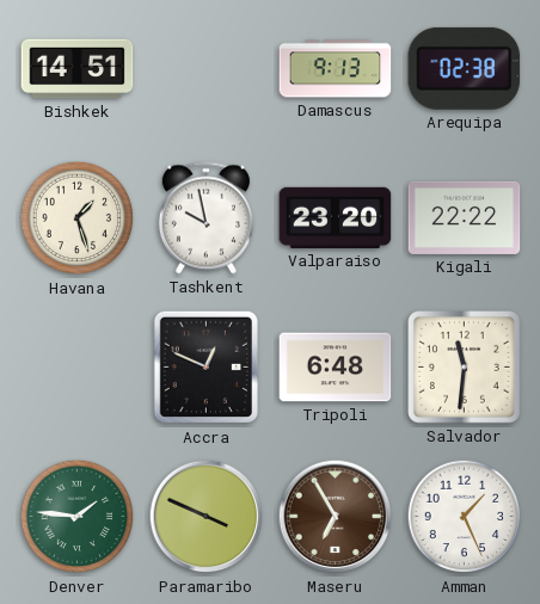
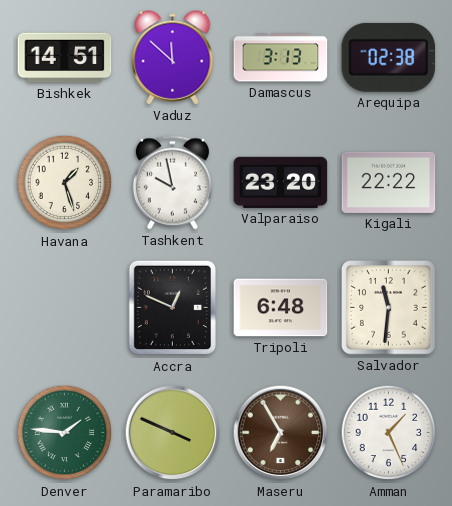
Vaduz: none -> 11:52
Damascus: 9:13 -> 3:13
